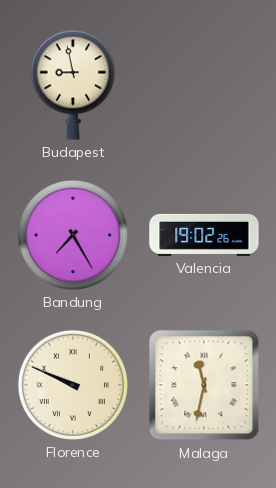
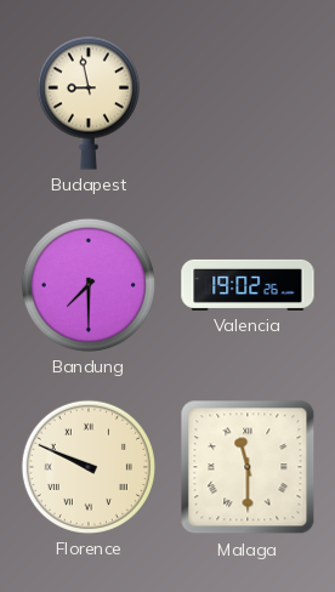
Bandung: 7:25 -> 7:30
Malaga: 11:32 -> 11:30
